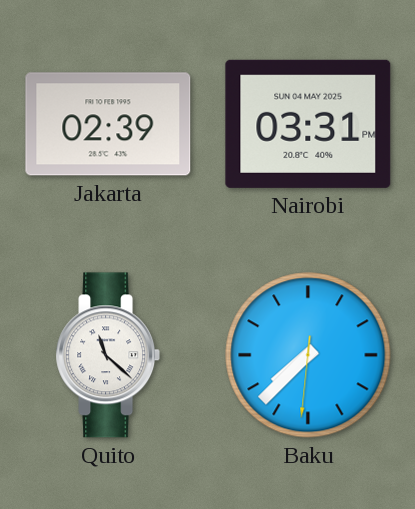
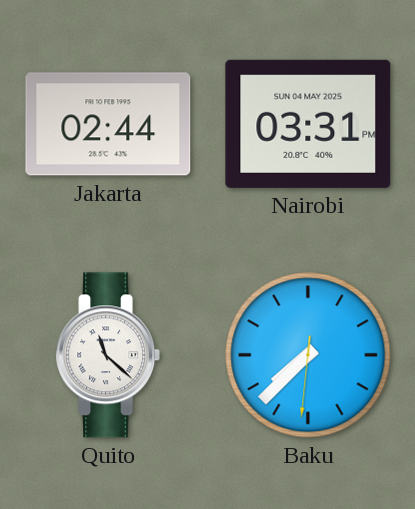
Jakarta: 02:39 -> 02:44
